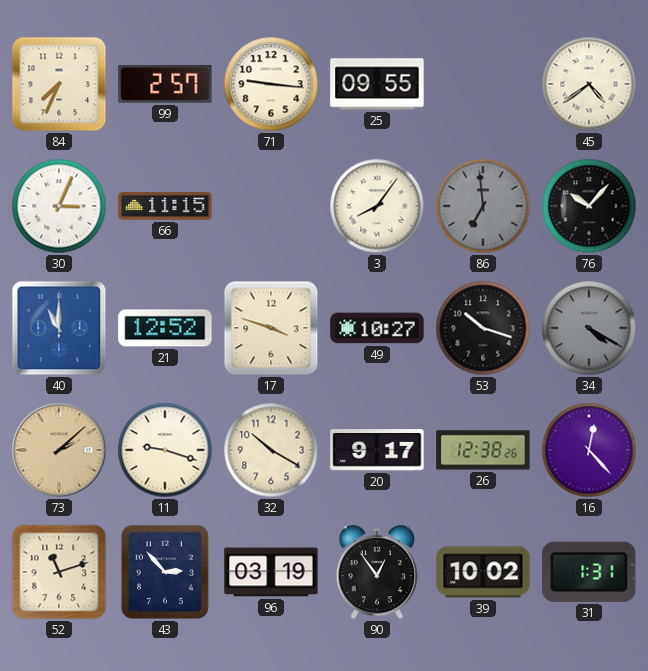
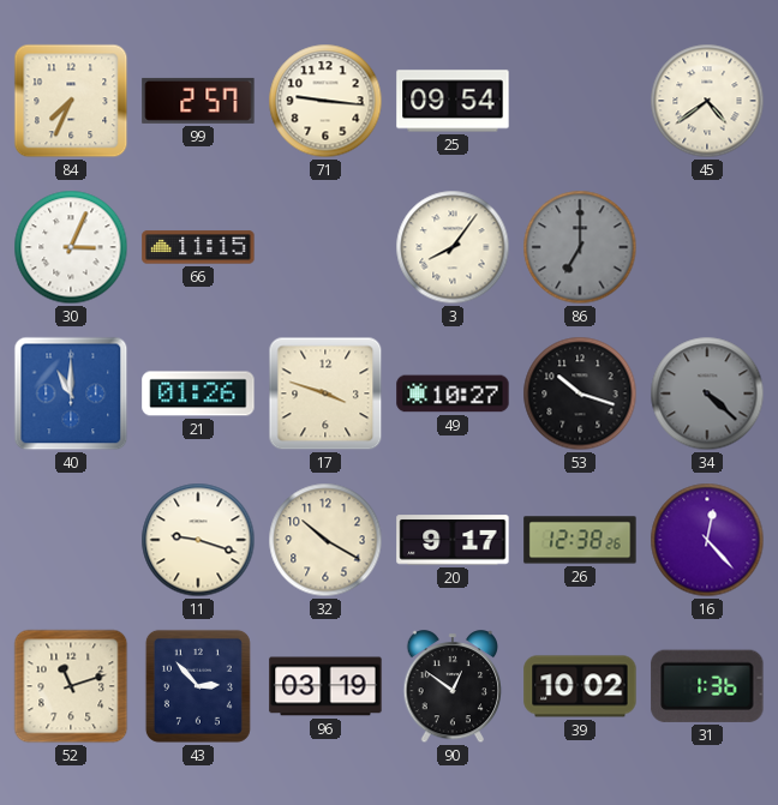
25: 09:55 -> 09:54
86: 6:59 -> 7:00
76: 10:07 -> none
21: 12:52 -> 01:26
34: 4:20 -> 4:22
73: 2:08 -> none
90: 12:54 -> 12:51
31: 1:31 -> 1:36
